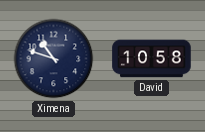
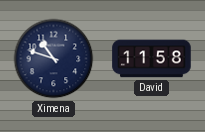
David: 10:58 -> 11:58
